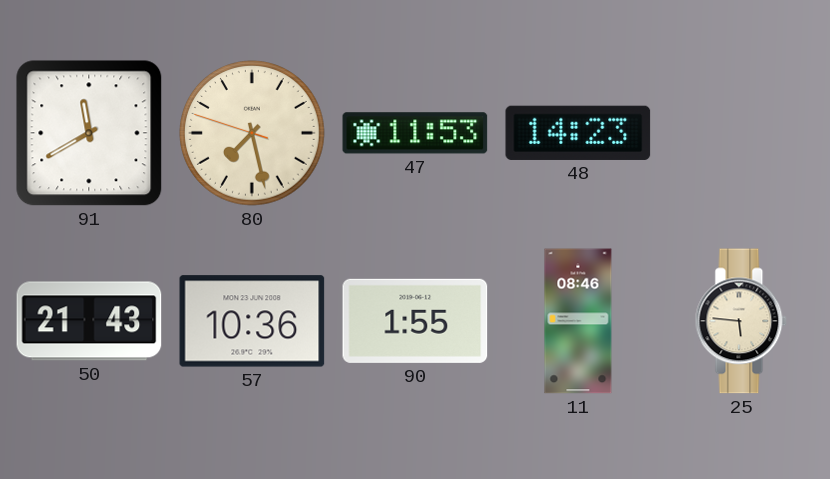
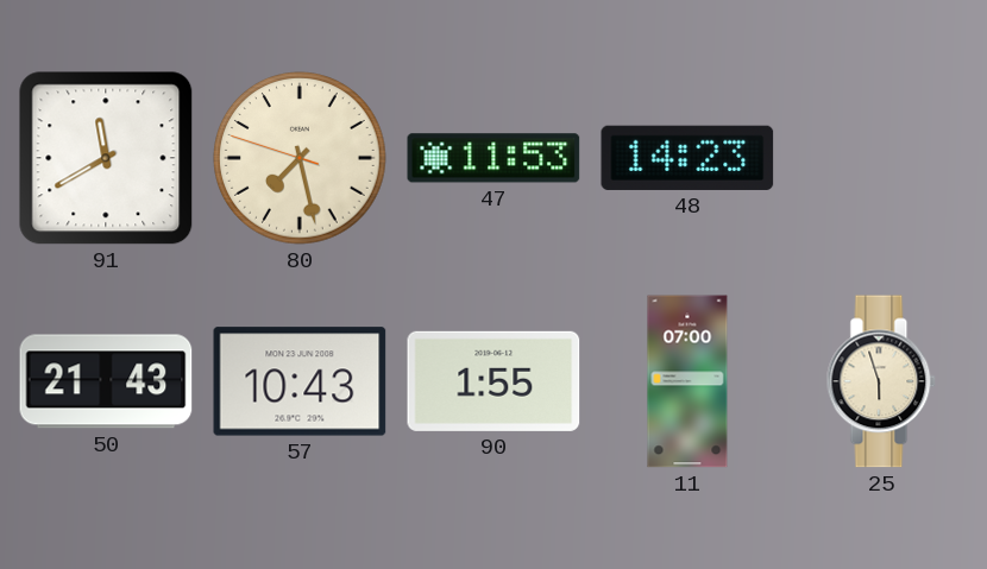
57: 10:36 -> 10:43
11: 08:46 -> 07:00
25: 5:46 -> 5:57
